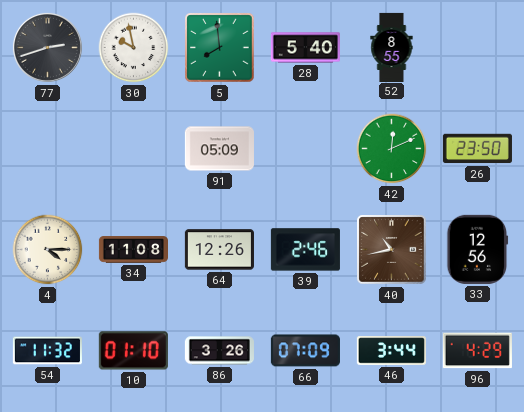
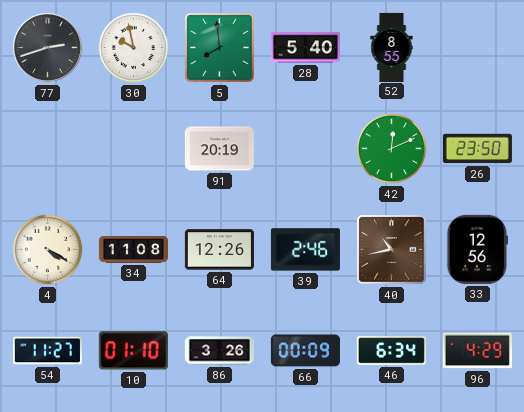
91: 05:09 -> 20:19
4: 4:15 -> 4:20
54: 11:32 -> 11:27
66: 07:09 -> 00:09
46: 3:44 -> 6:34
